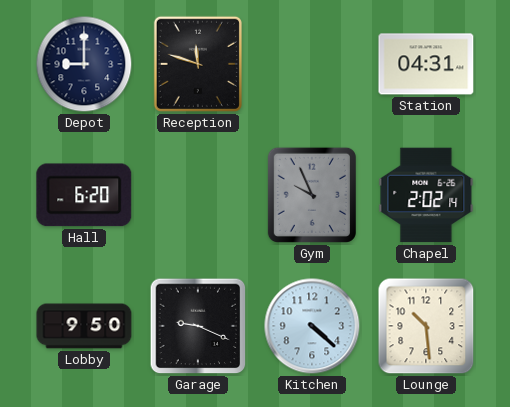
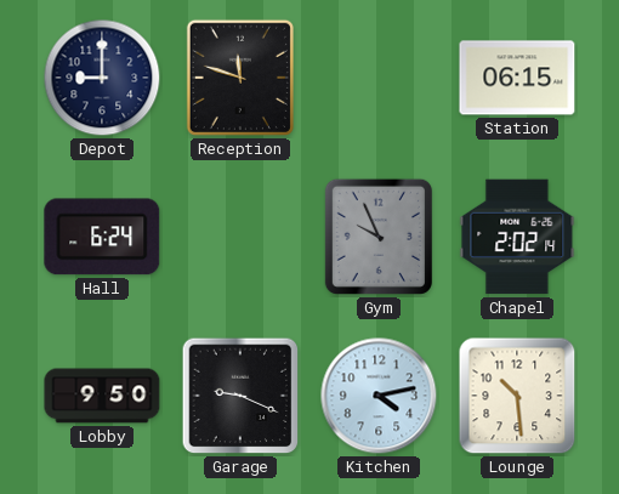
Station: 04:31 -> 06:15
Hall: 6:20 -> 6:24
Kitchen: 4:22 -> 4:13
